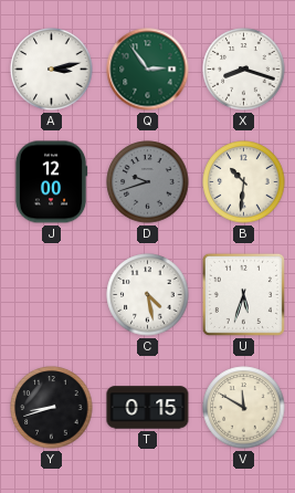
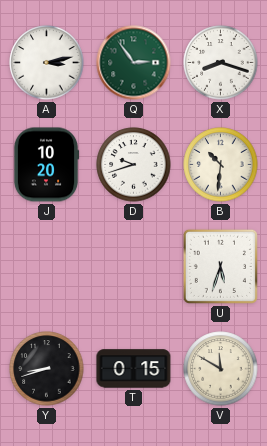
J: 12:00 -> 10:20
D dial: grey -> white
C: 4:28 -> none
